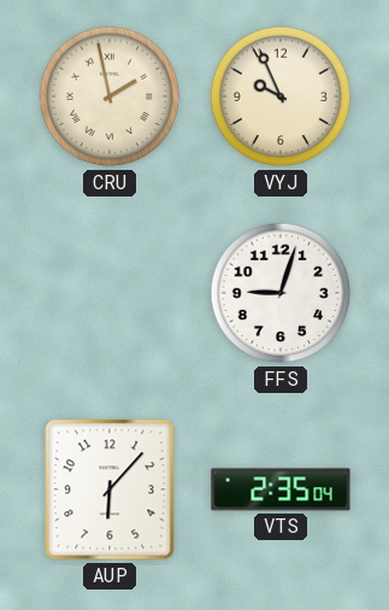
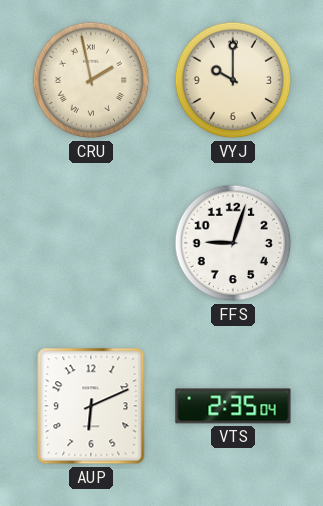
VYJ: 9:56 -> 10:00
AUP: 6:07 -> 6:11
